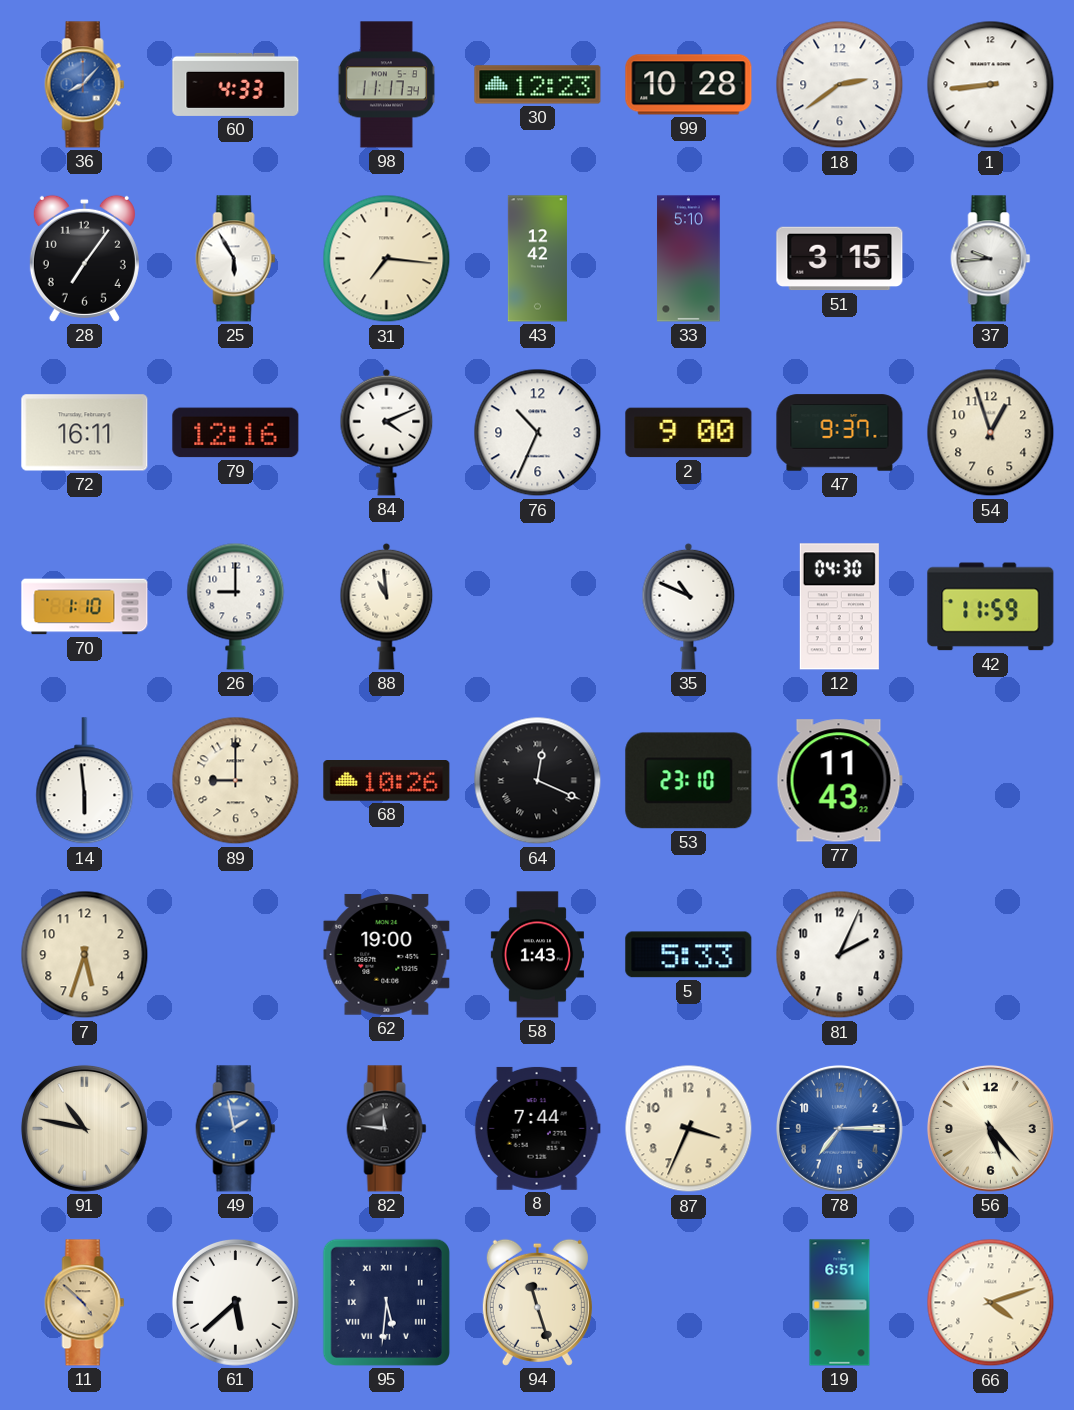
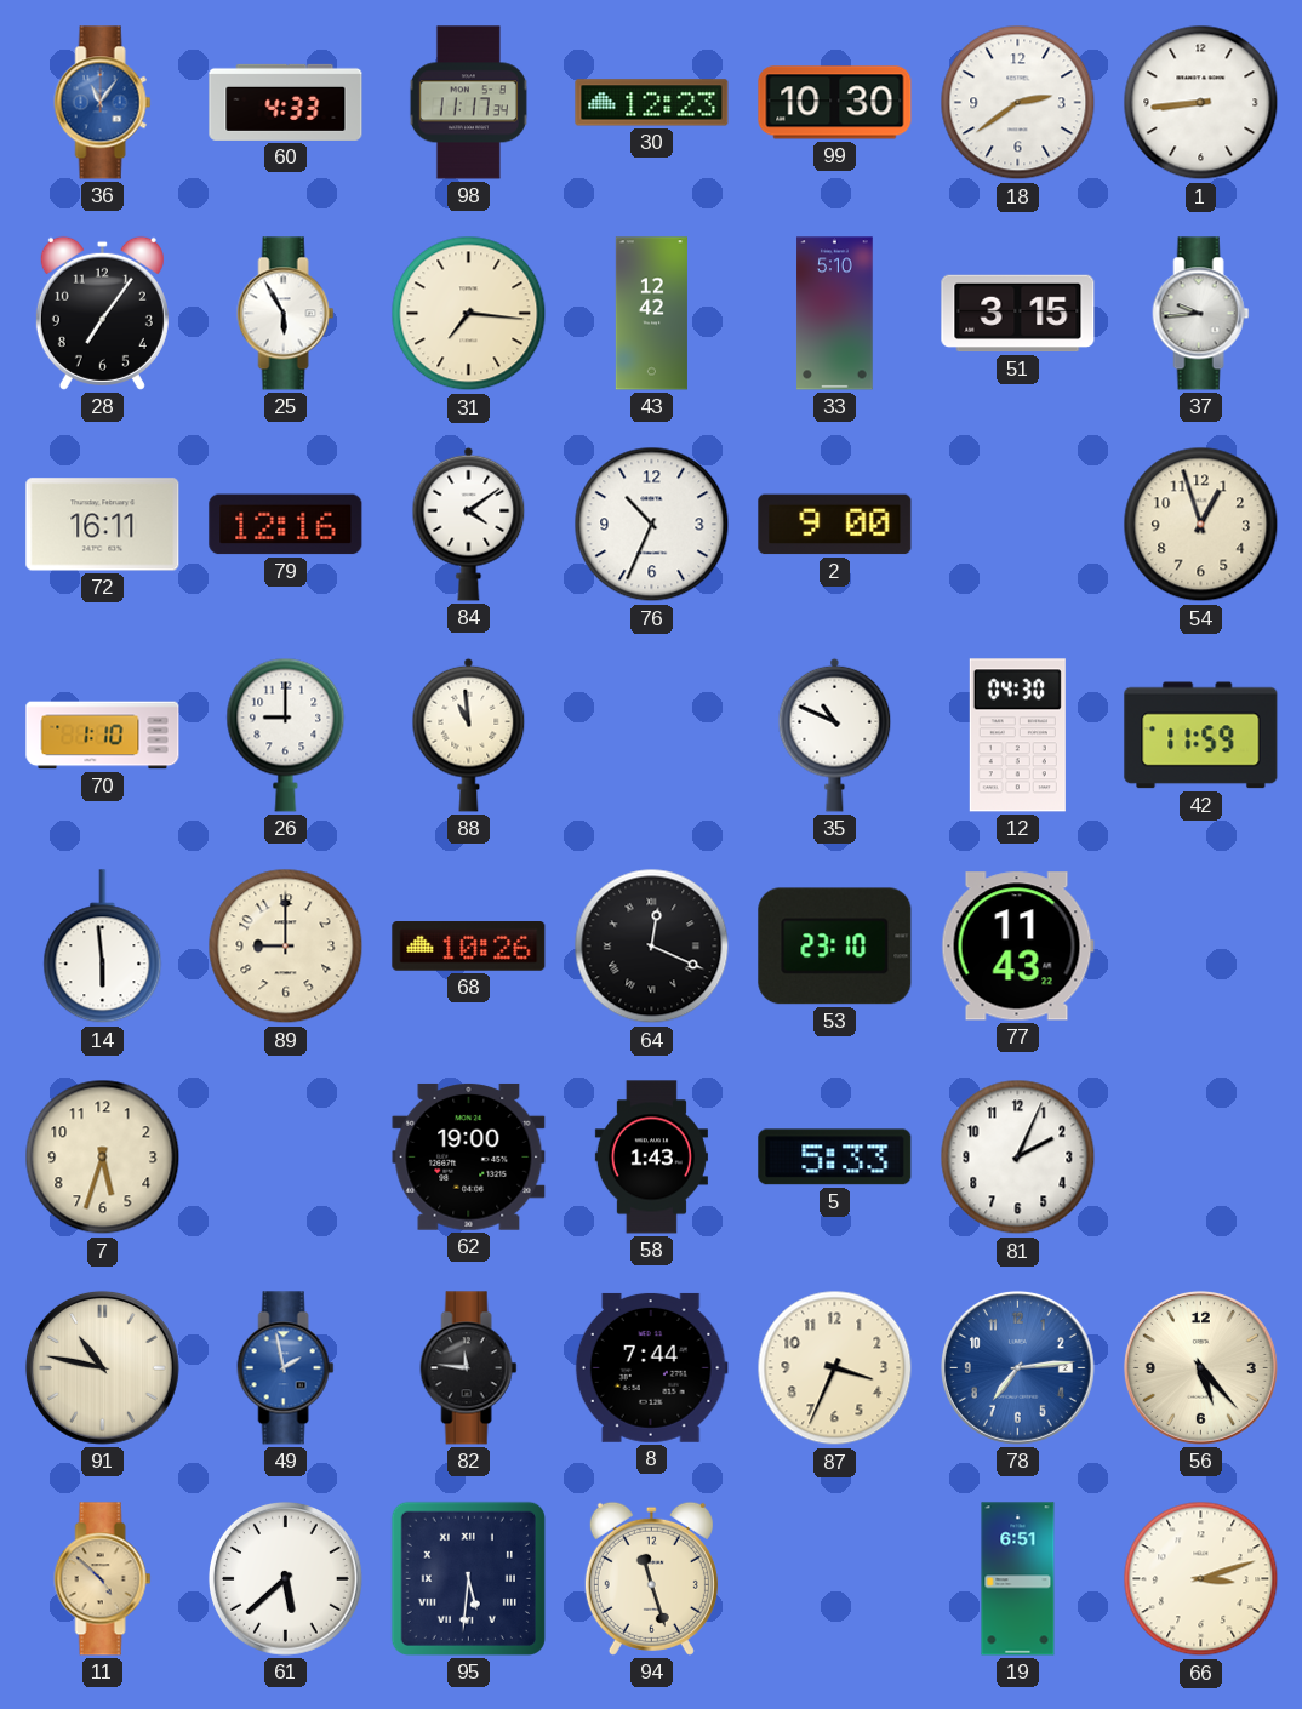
36: 8:07 -> 11:06
99: 10:28 -> 10:30
84: 4:11 -> 4:09
47: 9:37 -> none
78: 7:15 -> 7:14
66: 4:12 -> 3:12
